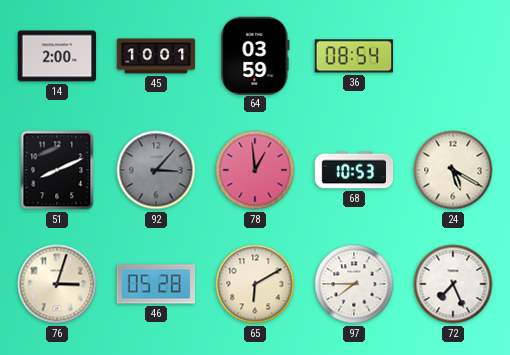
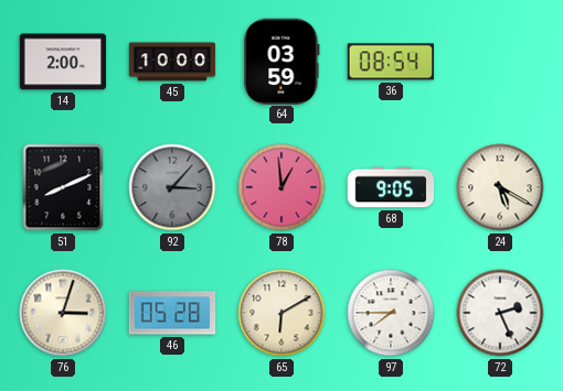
45: 10:01 -> 10:00
68: 10:53 -> 9:05
72: 7:26 -> 2:26
